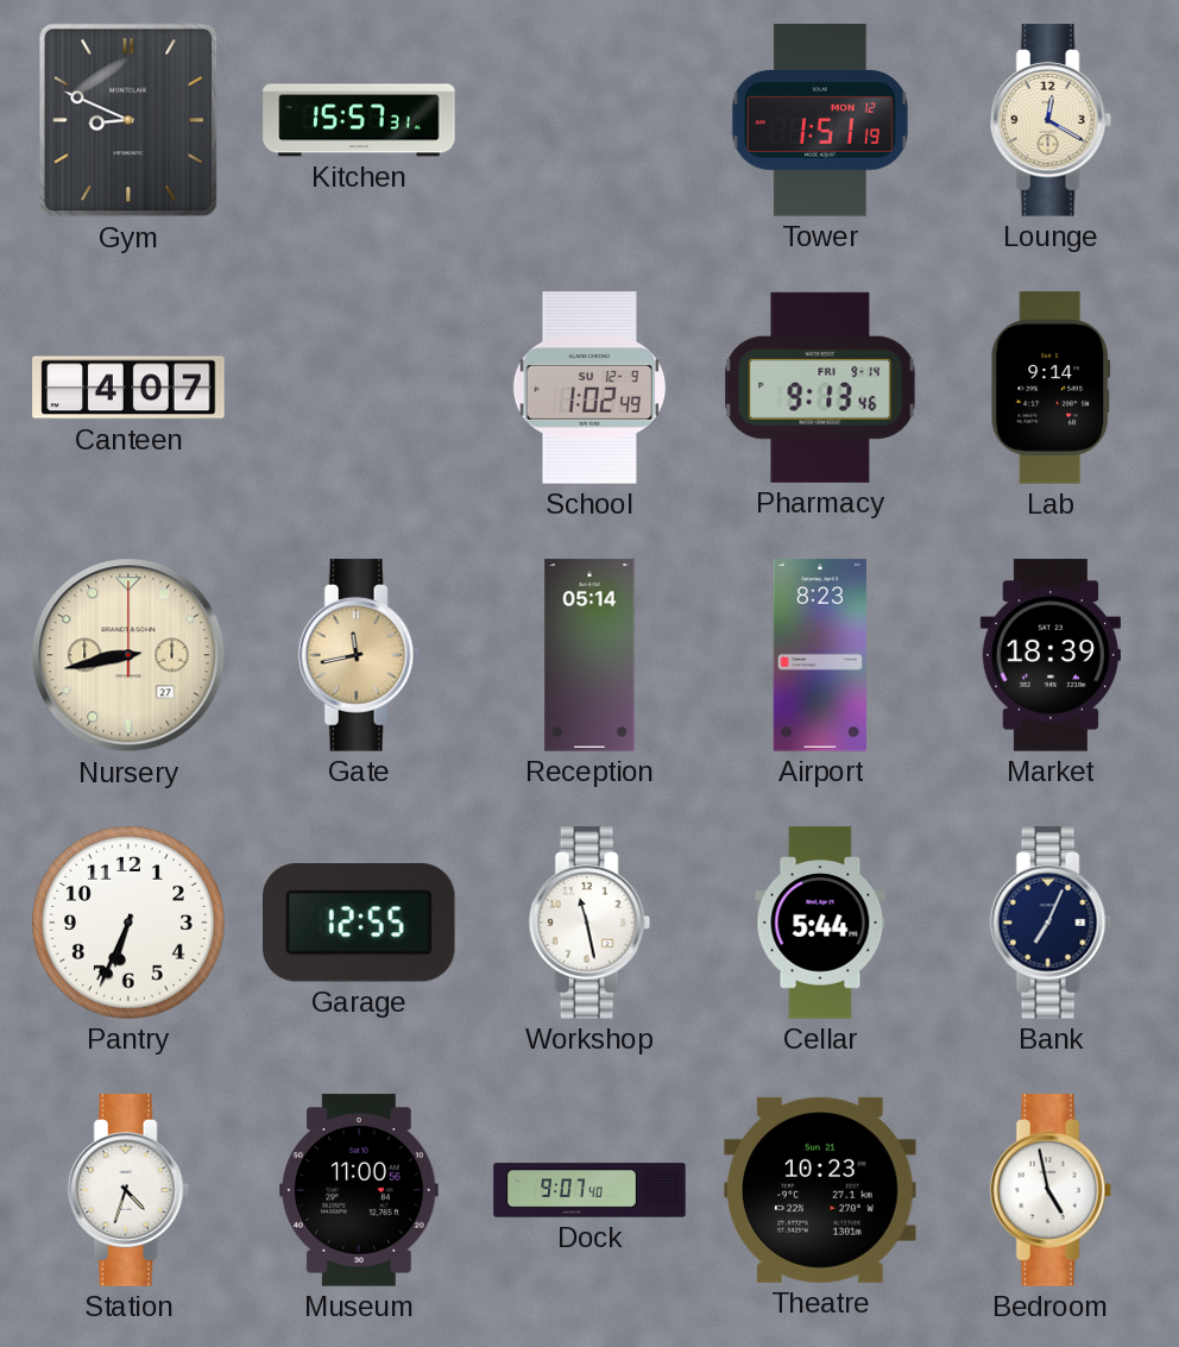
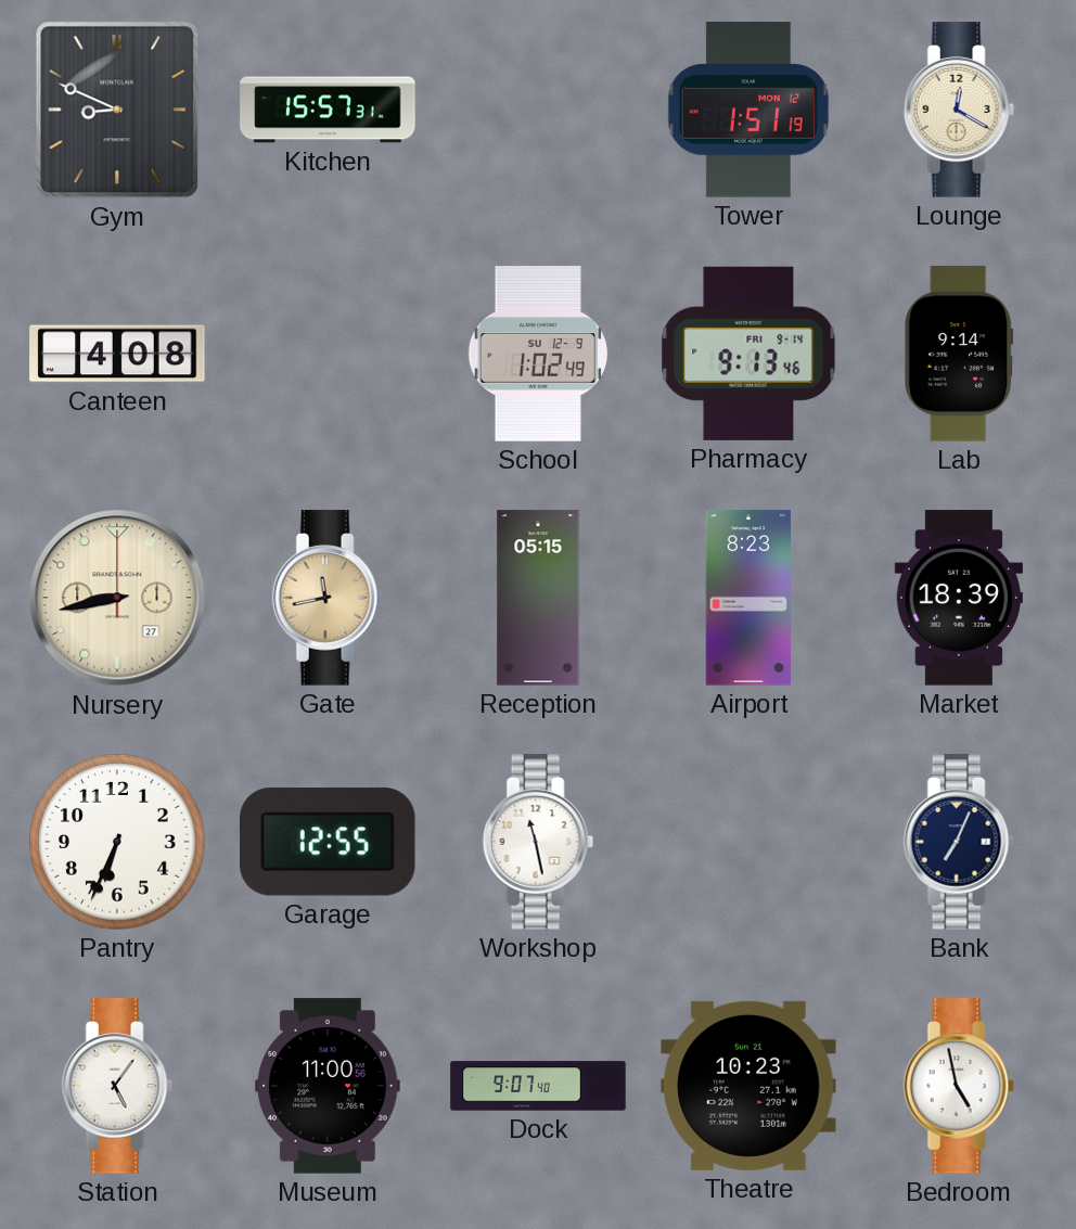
Canteen: 4:07 -> 4:08
Reception: 05:14 -> 05:15
Cellar: 5:44 -> none
Station: 4:33 -> 5:06
